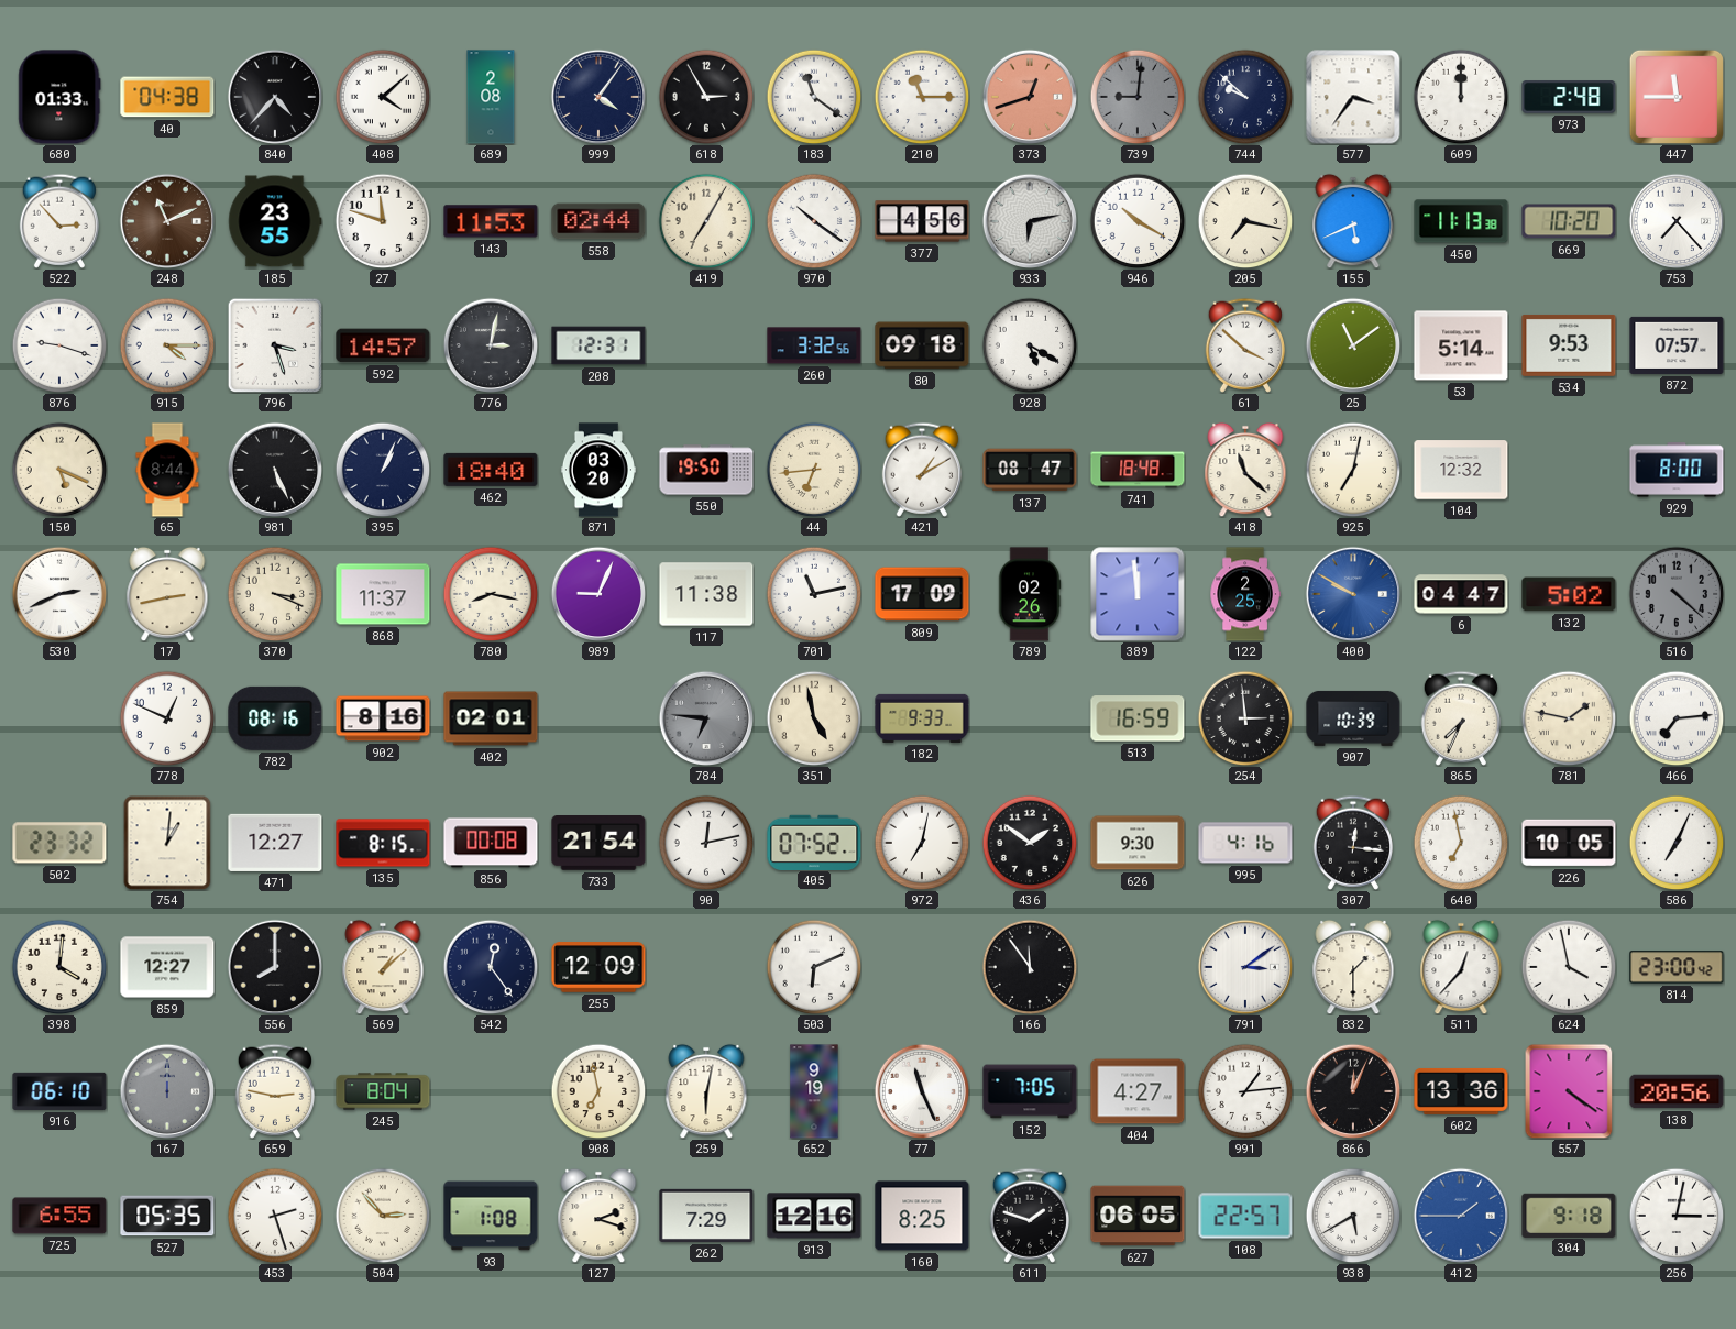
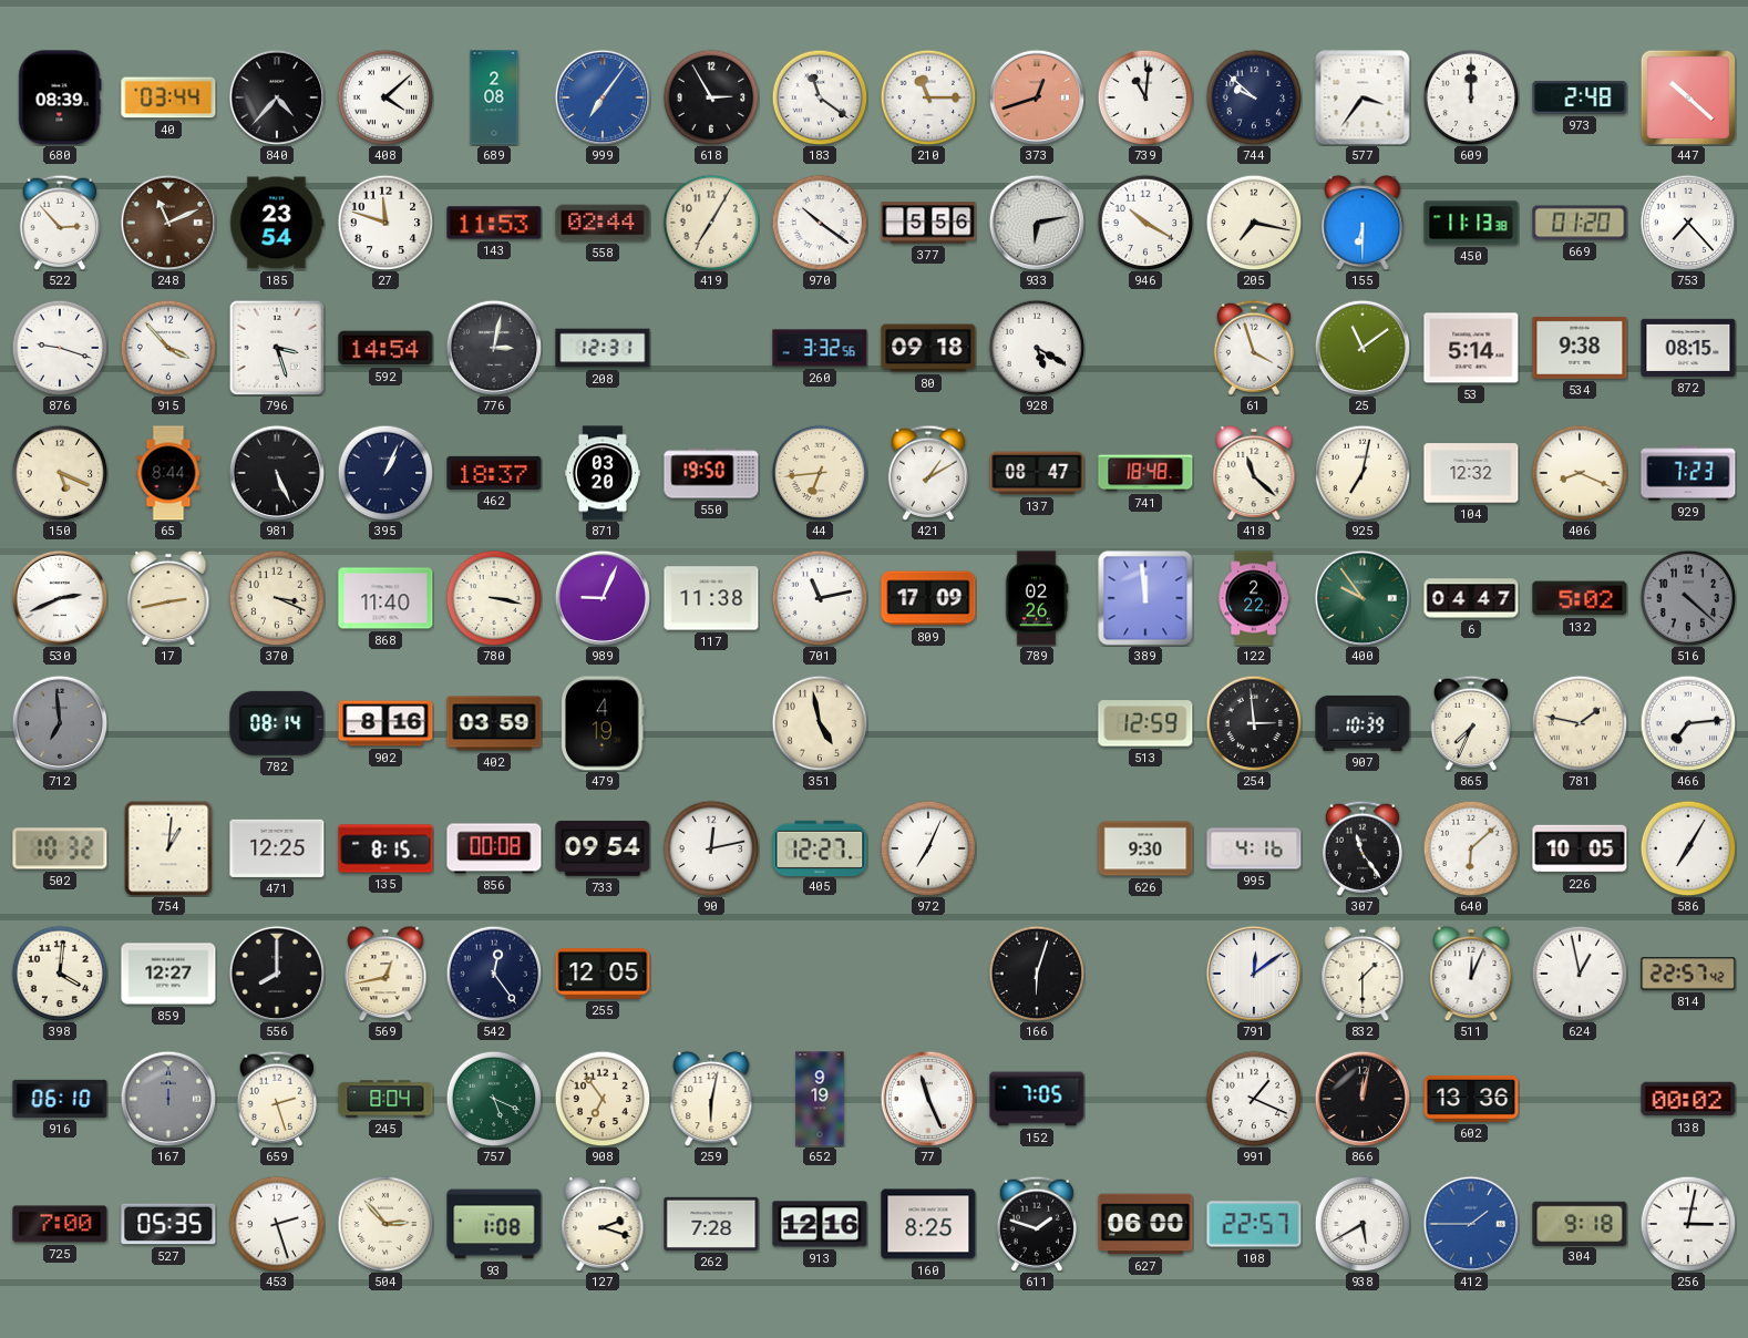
680: 01:33 -> 08:39
40: 04:38 -> 03:44
999: 4:06 -> 7:06
999 dial: navy -> blue
739: 9:01 -> 11:01
739 dial: grey -> white
447: 11:45 -> 10:22
185: 23:55 -> 23:54
377: 4:56 -> 5:56
155: 5:41 -> 6:30
669: 10:20 -> 01:20
915: 4:15 -> 3:53
592: 14:57 -> 14:54
61: 3:52 -> 3:57
534: 9:53 -> 9:38
872: 07:57 -> 08:15
462: 18:40 -> 18:37
406: none -> 8:19
929: 8:00 -> 7:23
868: 11:37 -> 11:40
780: 8:17 -> 3:17
122: 2:25 -> 2:22
400: 9:50 -> 9:54
400 dial: blue -> green
712: none -> 6:59
778: 12:49 -> none
782: 08:16 -> 08:14
402: 02:01 -> 03:59
479: none -> 4:19
784: 6:46 -> none
182: 9:33 -> none
513: 16:59 -> 12:59
502: 23:32 -> 10:32
471: 12:27 -> 12:25
733: 21:54 -> 09:54
405: 07:52 -> 12:27
972: 7:02 -> 7:04
436: 1:51 -> none
307: 12:16 -> 11:24
640: 6:58 -> 6:08
586: 7:04 -> 7:05
569: 1:08 -> 12:43
255: 12:09 -> 12:05
503: 6:11 -> none
166: 11:54 -> 6:03
791: 3:09 -> 12:09
511: 12:37 -> 12:04
624: 3:58 -> 12:58
814: 23:00 -> 22:57
659: 2:47 -> 2:27
757: none -> 5:19
908: 6:58 -> 6:54
404: 4:27 -> none
991: 1:14 -> 1:19
866: 12:04 -> 12:02
557: 4:21 -> none
138: 20:56 -> 00:02
725: 6:55 -> 7:00
262: 7:29 -> 7:28
627: 06:05 -> 06:00
